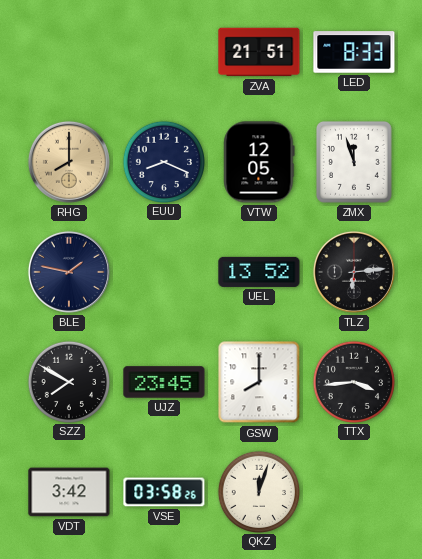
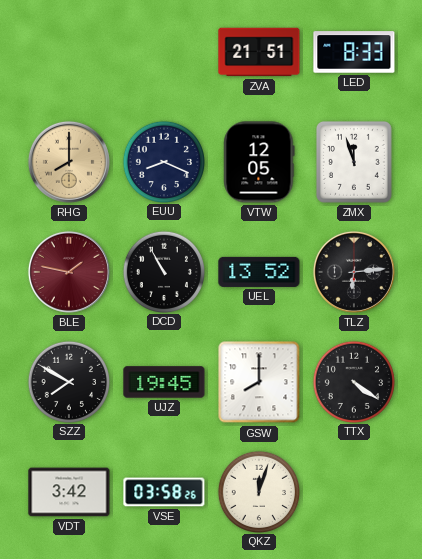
BLE dial: navy -> burgundy
DCD: none -> 10:55
UJZ: 23:45 -> 19:45
TTX: 3:44 -> 4:21
